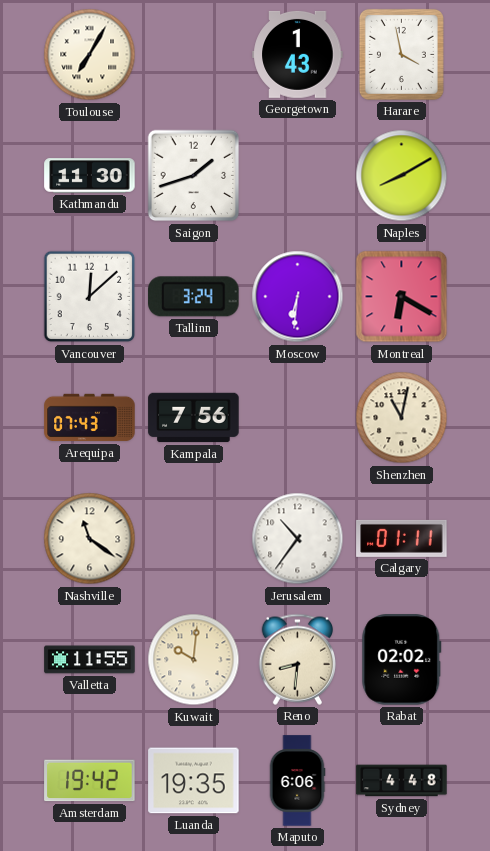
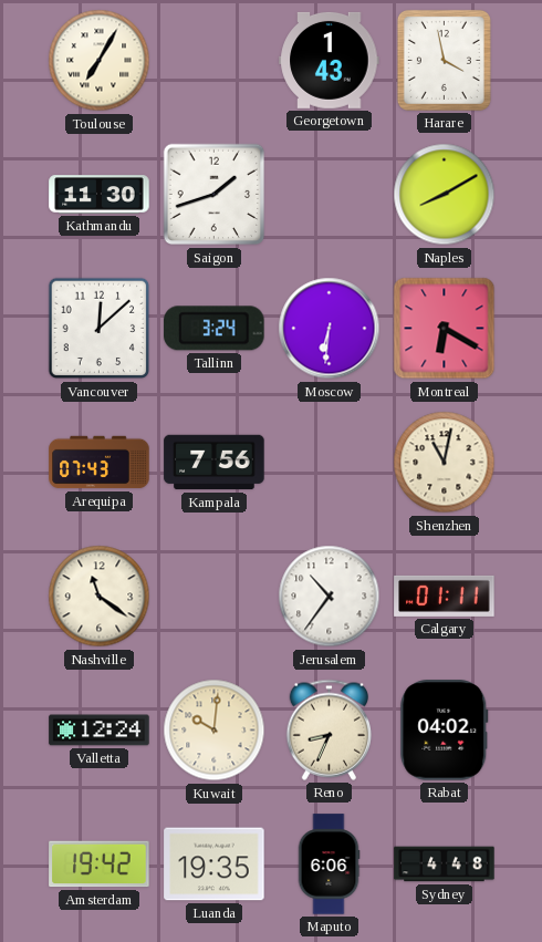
Valletta: 11:55 -> 12:24
Reno: 8:31 -> 8:34
Rabat: 02:02 -> 04:02
